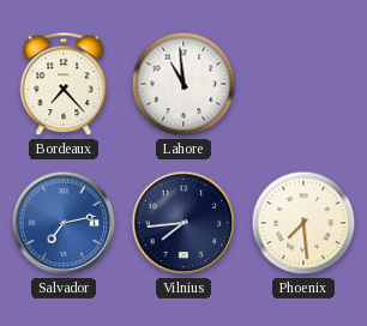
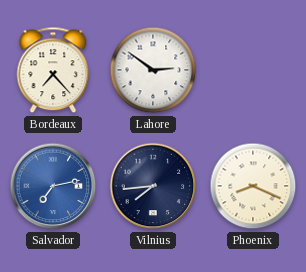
Lahore: 10:59 -> 2:51
Phoenix: 7:29 -> 8:19
